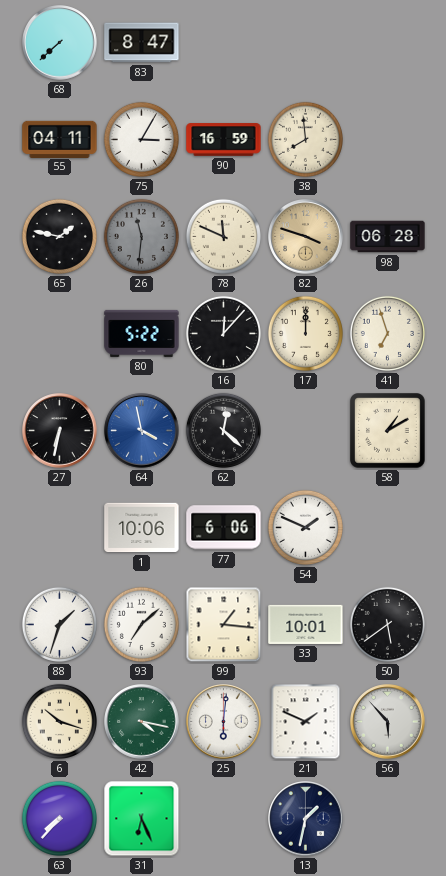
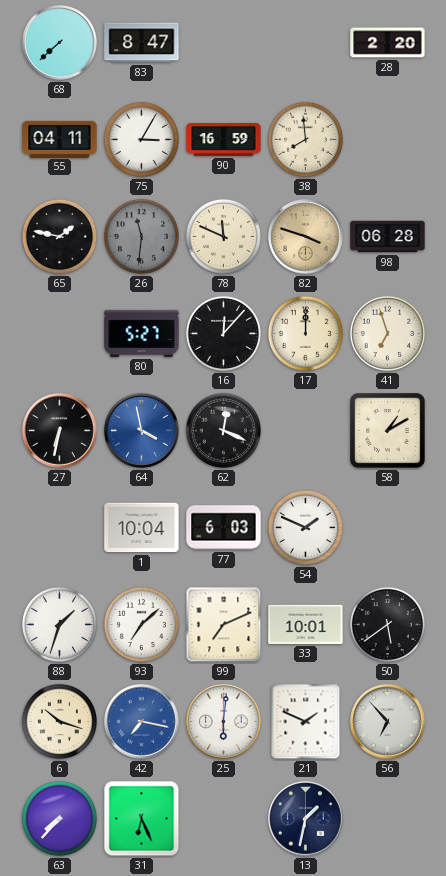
28: none -> 2:20
80: 5:22 -> 5:27
62: 12:22 -> 12:19
1: 10:06 -> 10:04
77: 6:06 -> 6:03
99: 1:16 -> 7:11
42: 4:17 -> 7:17
42 dial: green -> blue
56: 5:53 -> 6:53
